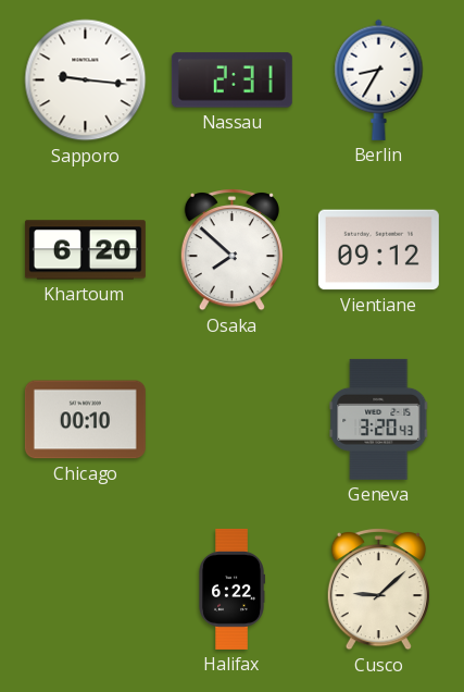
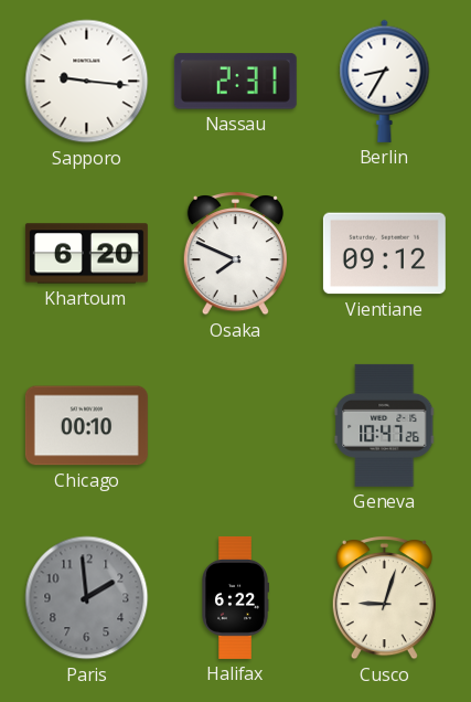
Osaka: 7:52 -> 7:49
Geneva: 3:20 -> 10:47
Paris: none -> 1:59
Cusco: 9:08 -> 9:03
